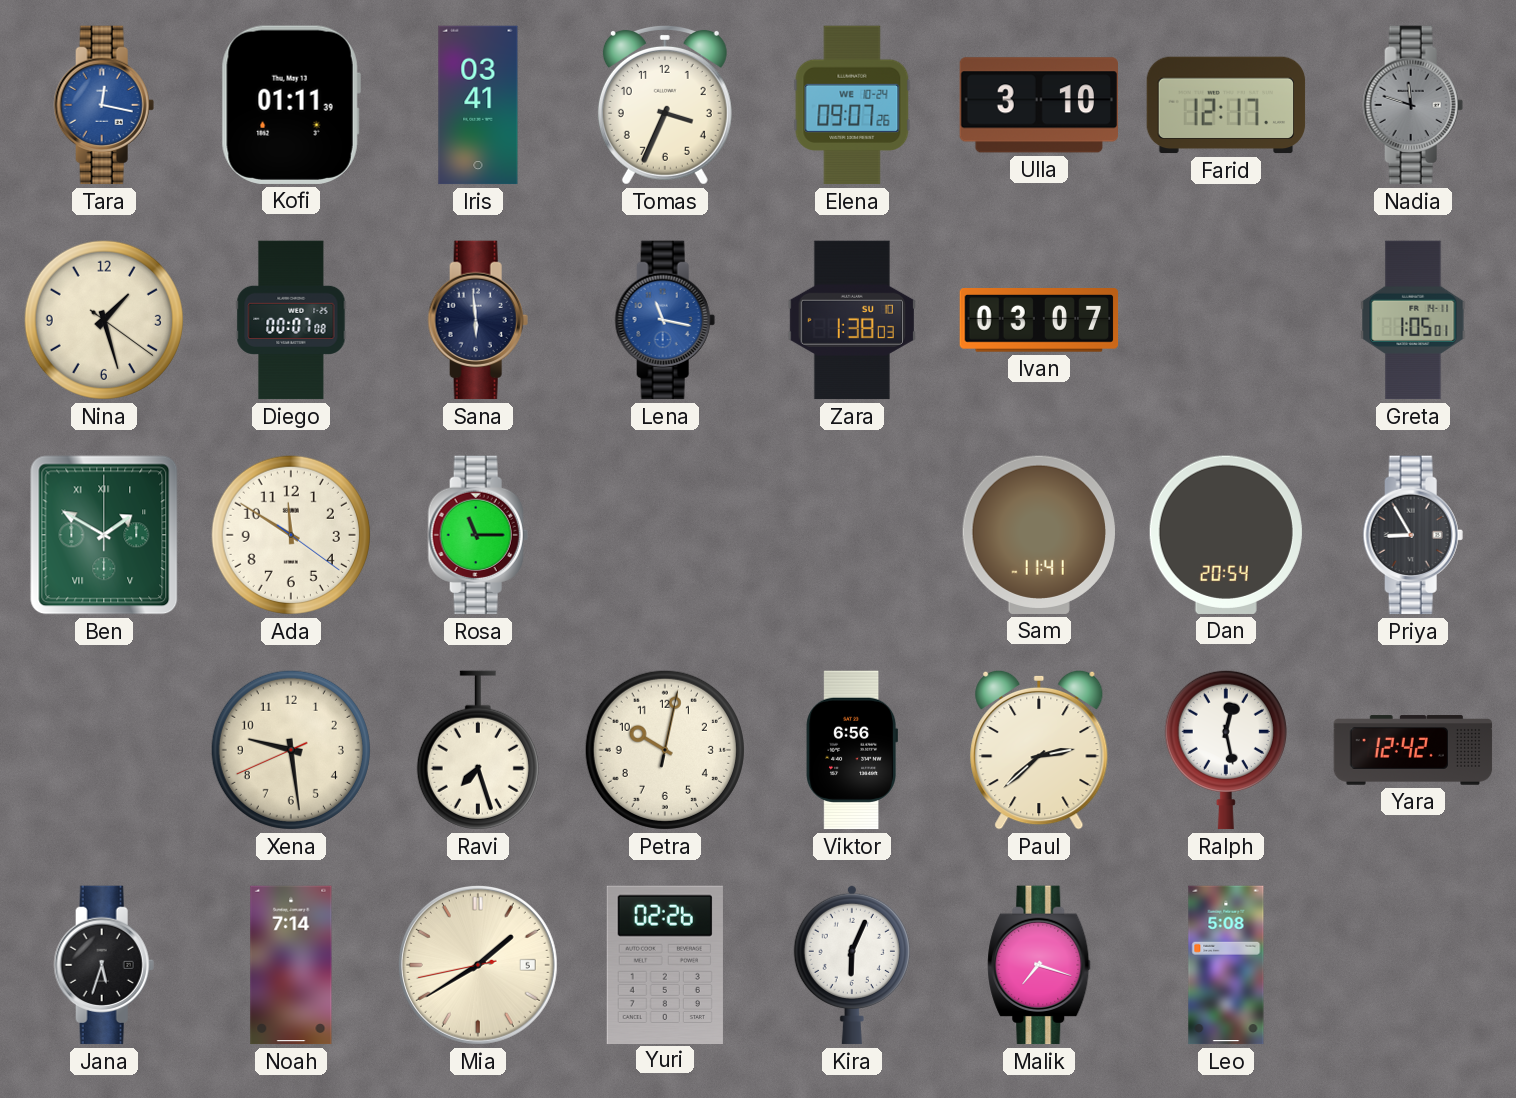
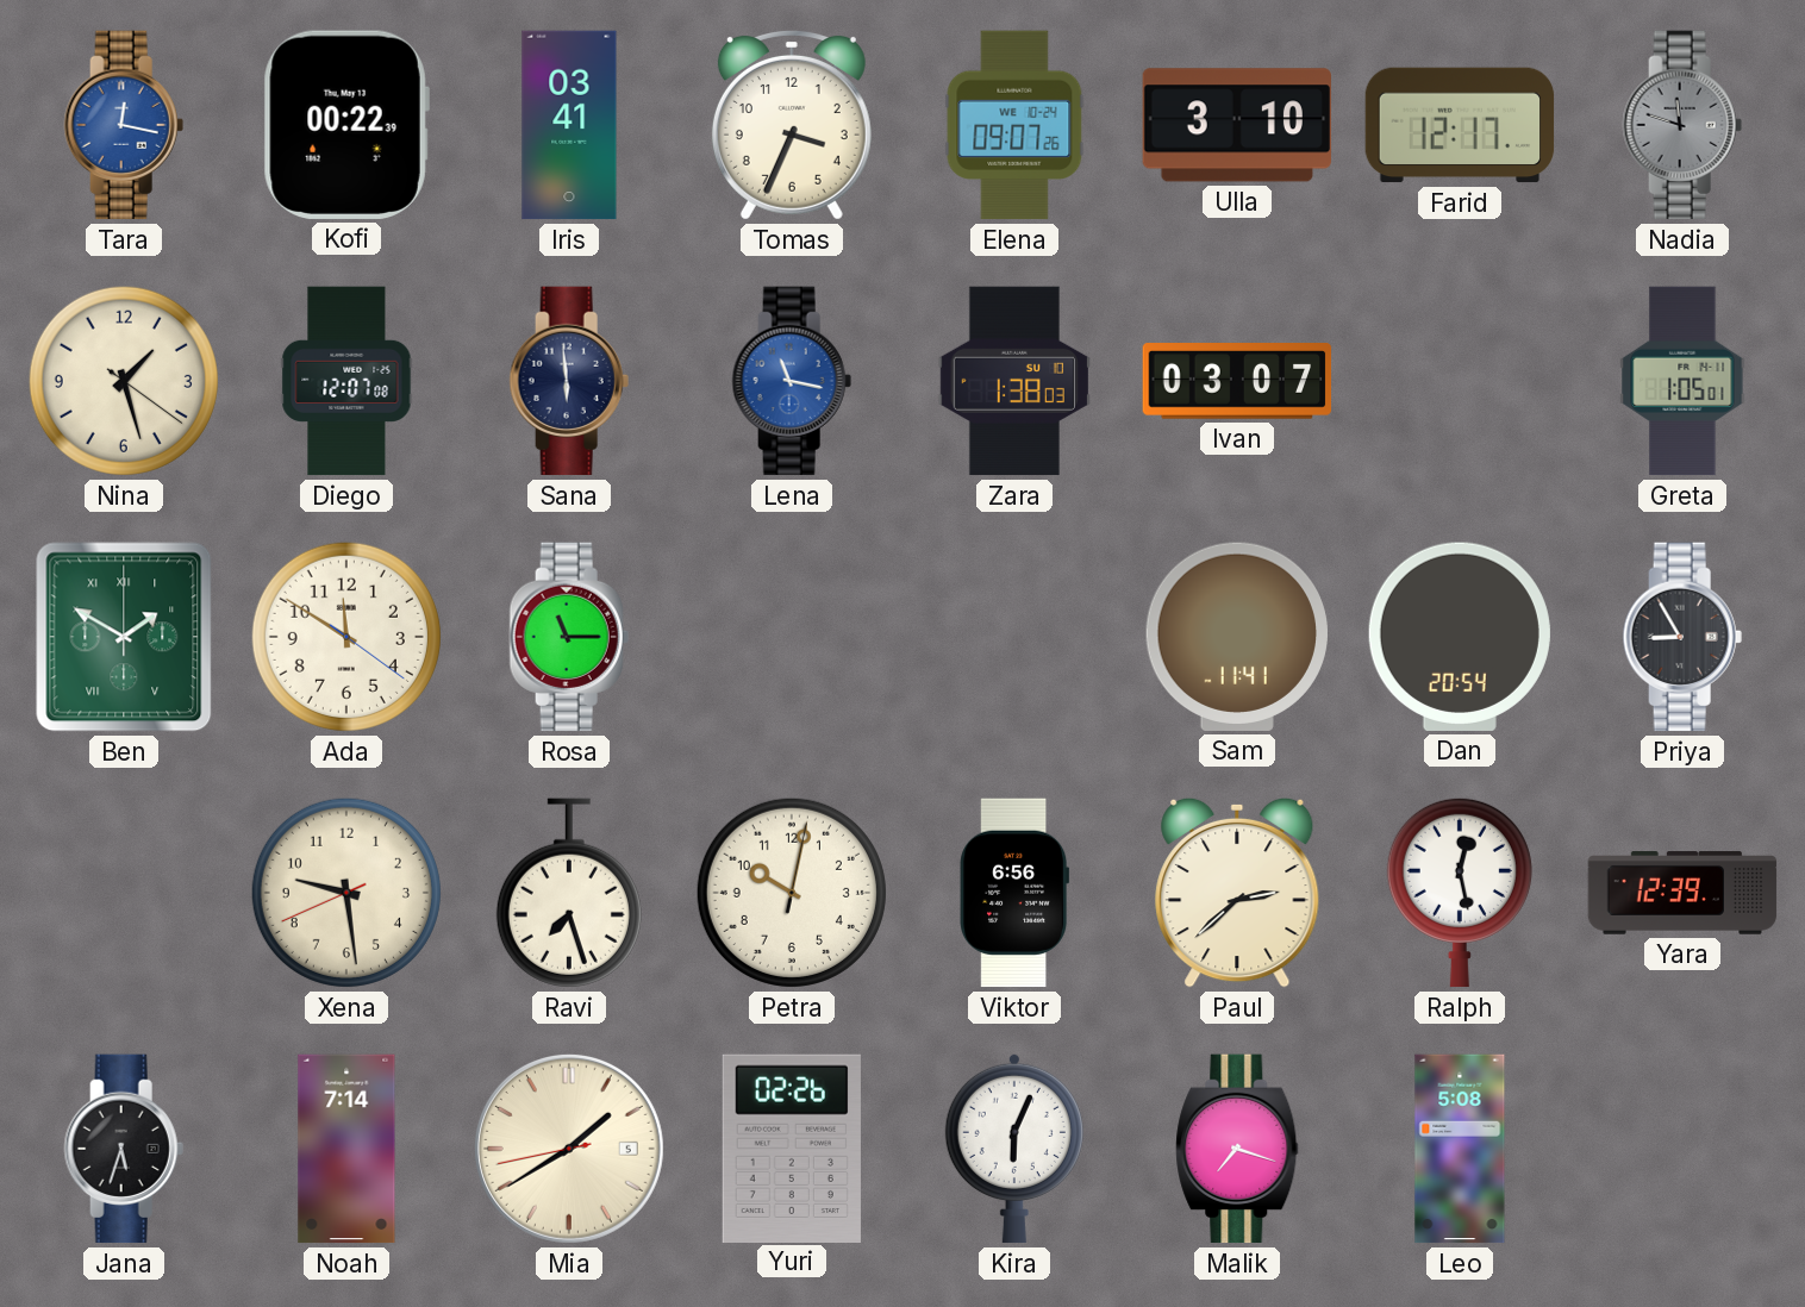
Kofi: 01:11 -> 00:22
Diego: 00:07 -> 12:07
Yara: 12:42 -> 12:39
